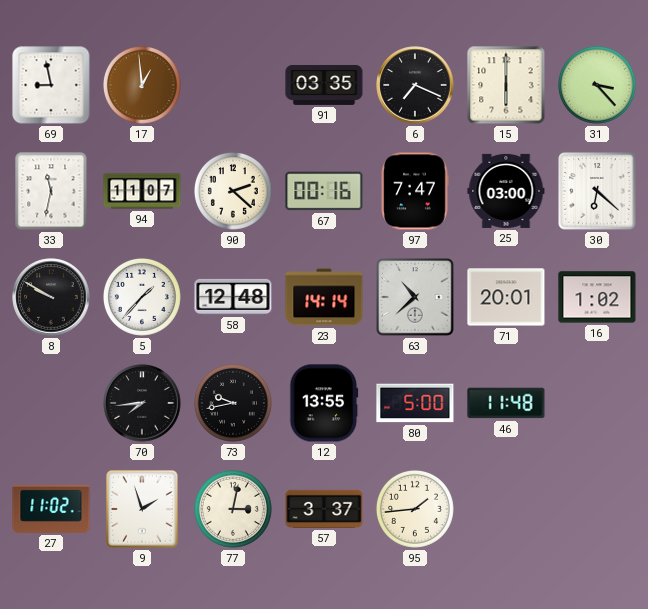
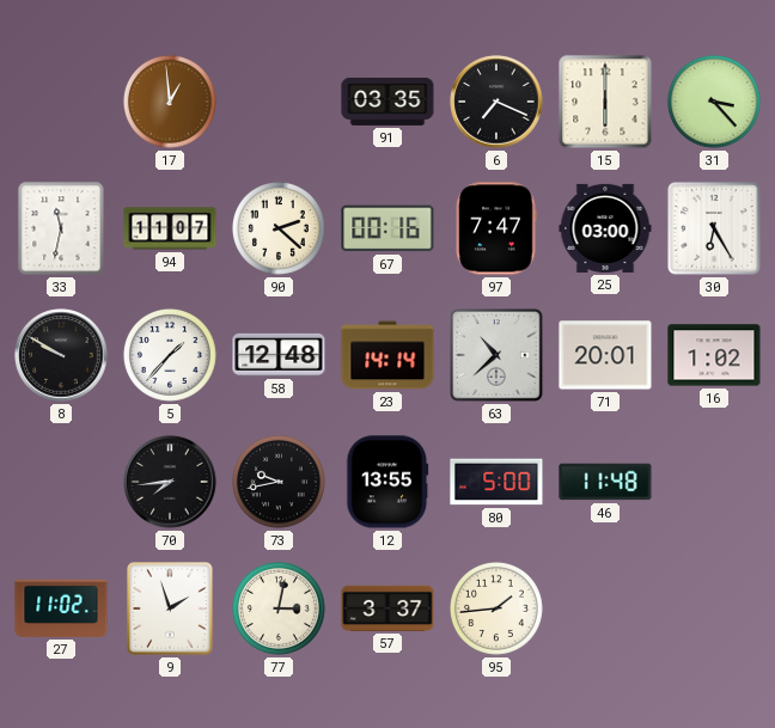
69: 8:58 -> none
30: 6:22 -> 6:25
